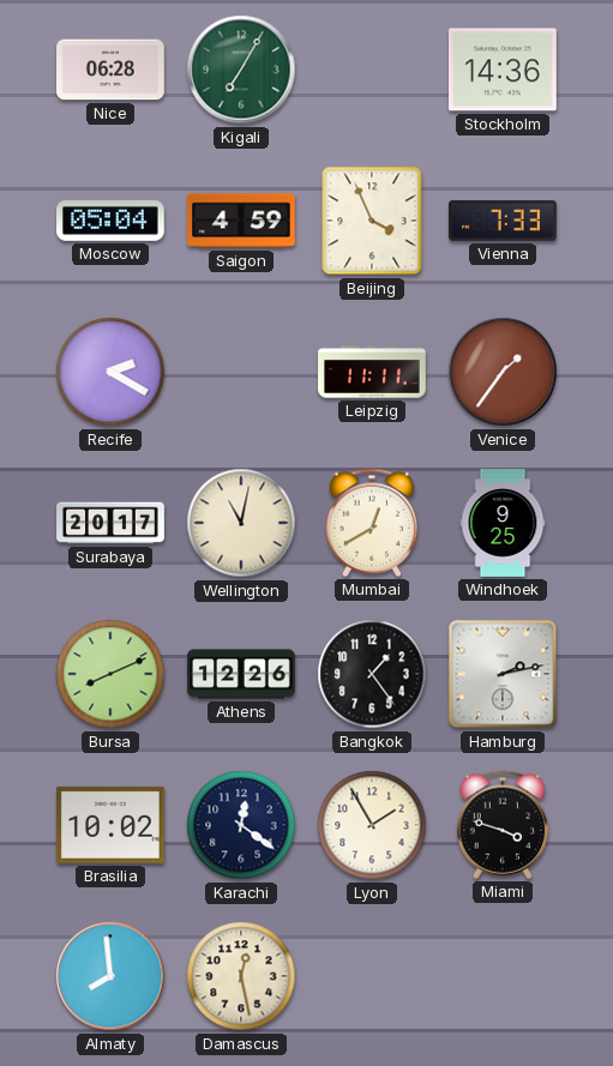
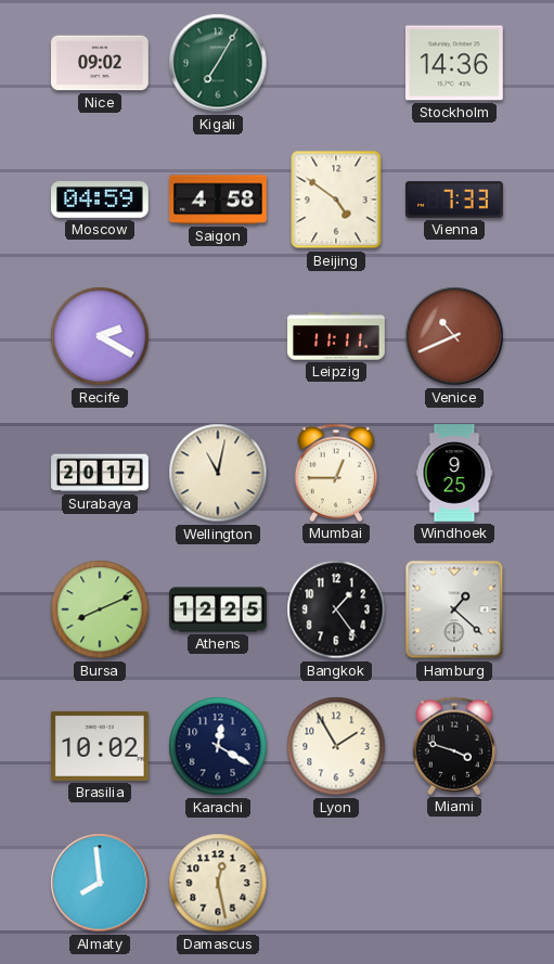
Nice: 06:28 -> 09:02
Moscow: 05:04 -> 04:59
Saigon: 4:59 -> 4:58
Beijing: 3:56 -> 4:51
Venice: 1:36 -> 10:41
Mumbai: 12:40 -> 12:45
Athens: 12:26 -> 12:25
Hamburg: 2:13 -> 1:22
Karachi: 12:21 -> 12:20
